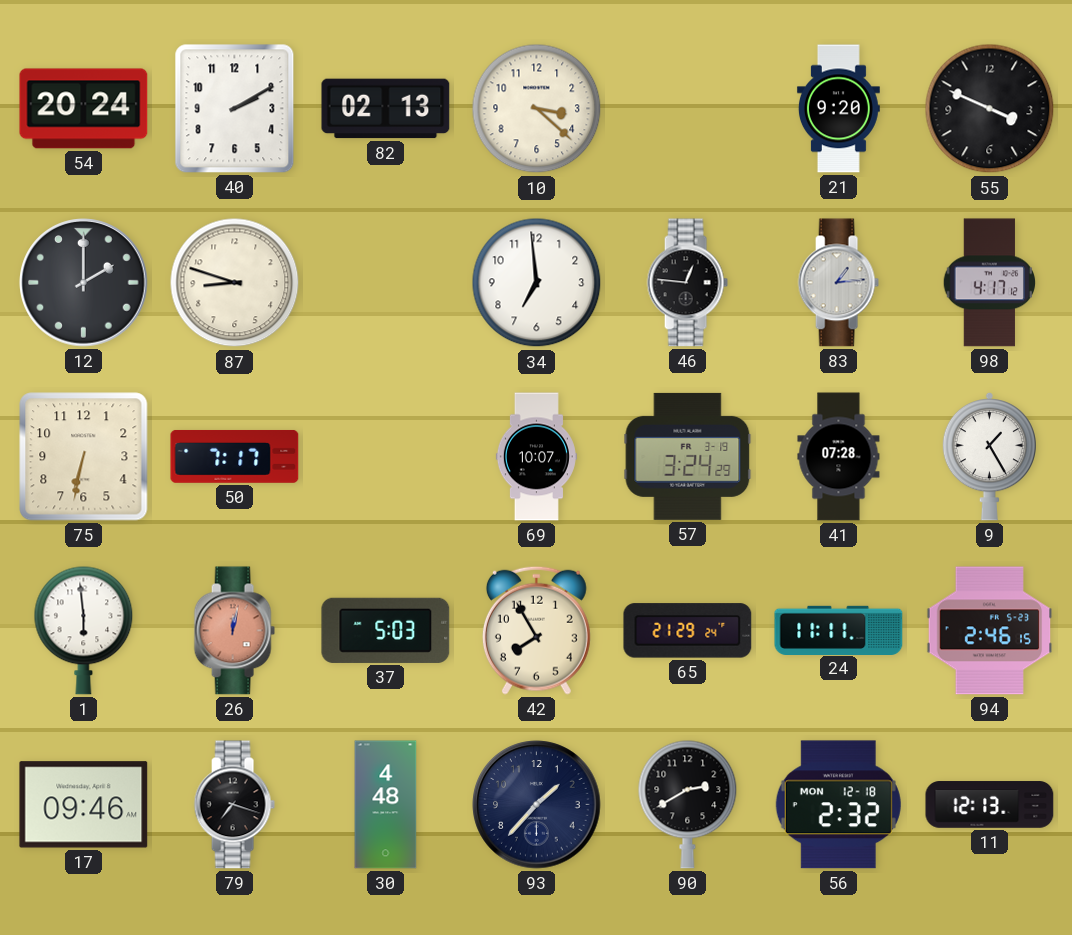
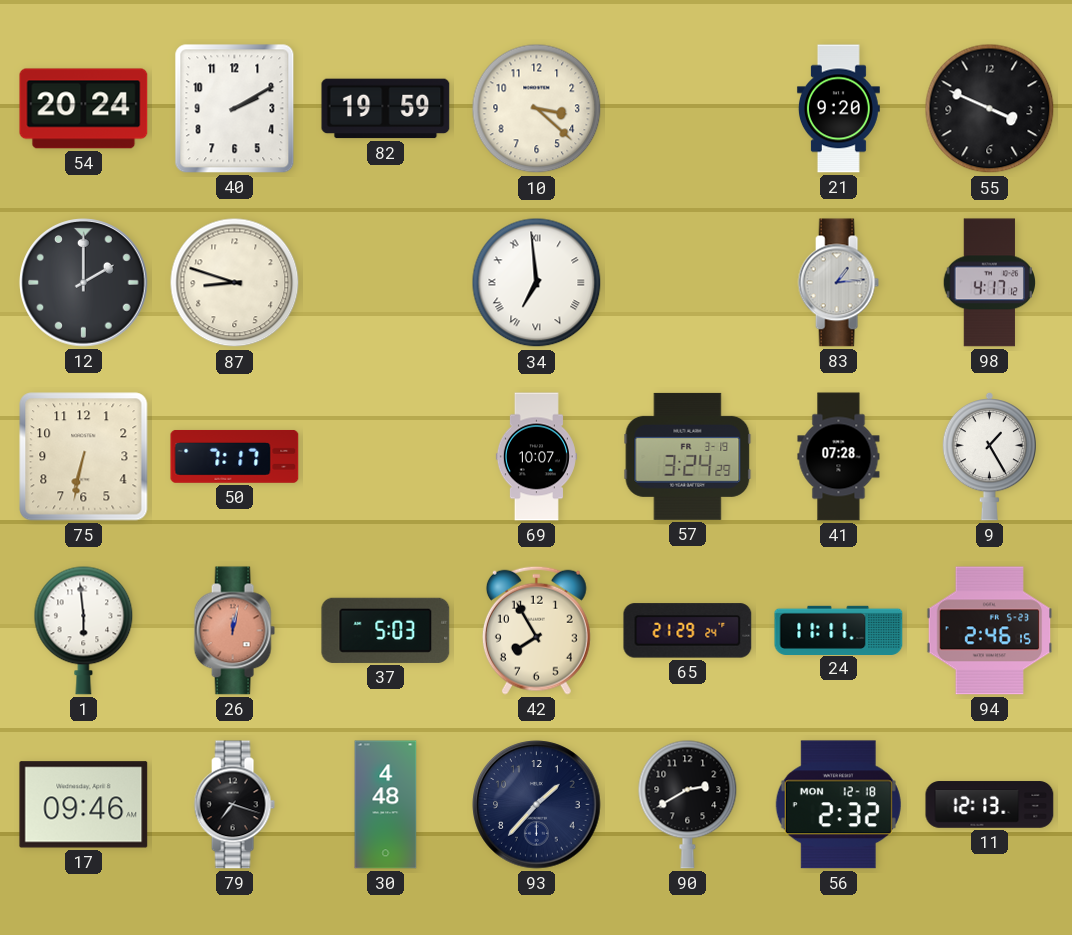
82: 02:13 -> 19:59
34 numerals: Arabic -> Roman
46: 12:46 -> none
